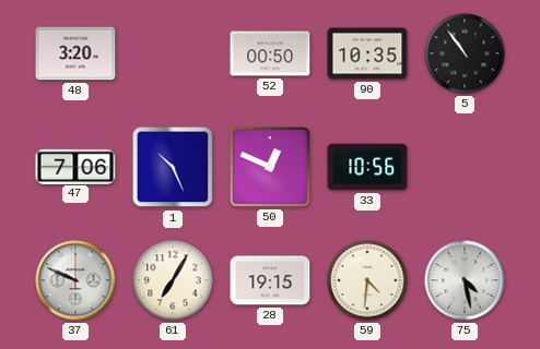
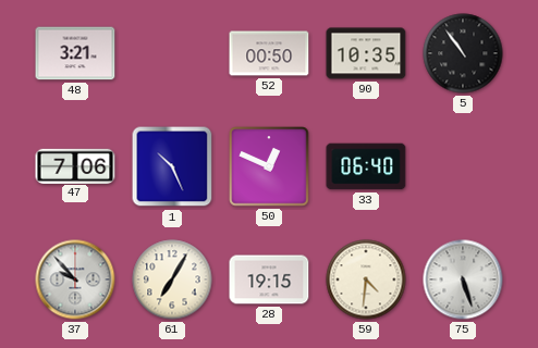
48: 3:20 -> 3:21
33: 10:56 -> 06:40
37: 9:49 -> 9:53
75: 4:28 -> 5:27
